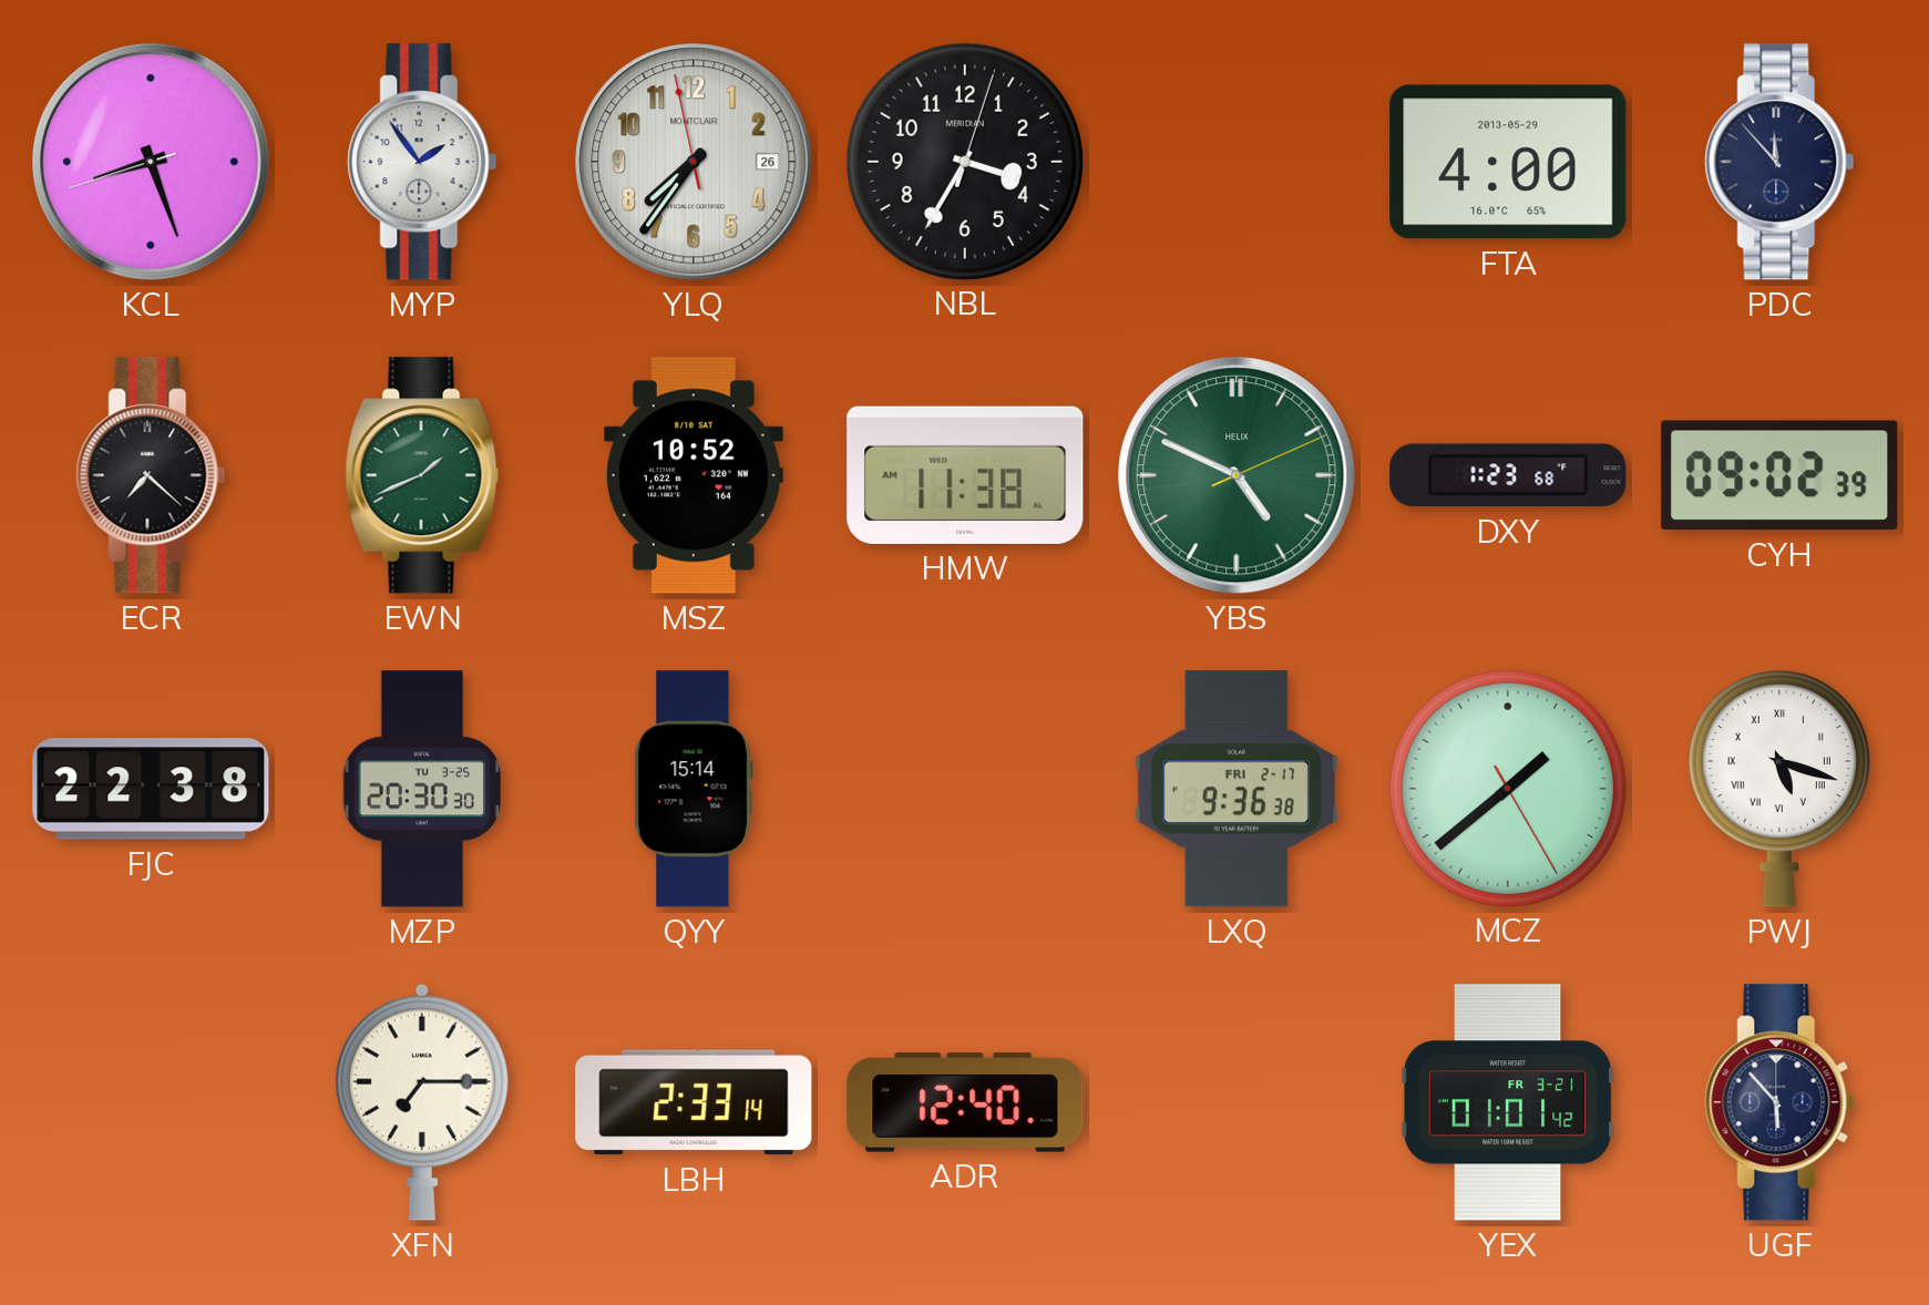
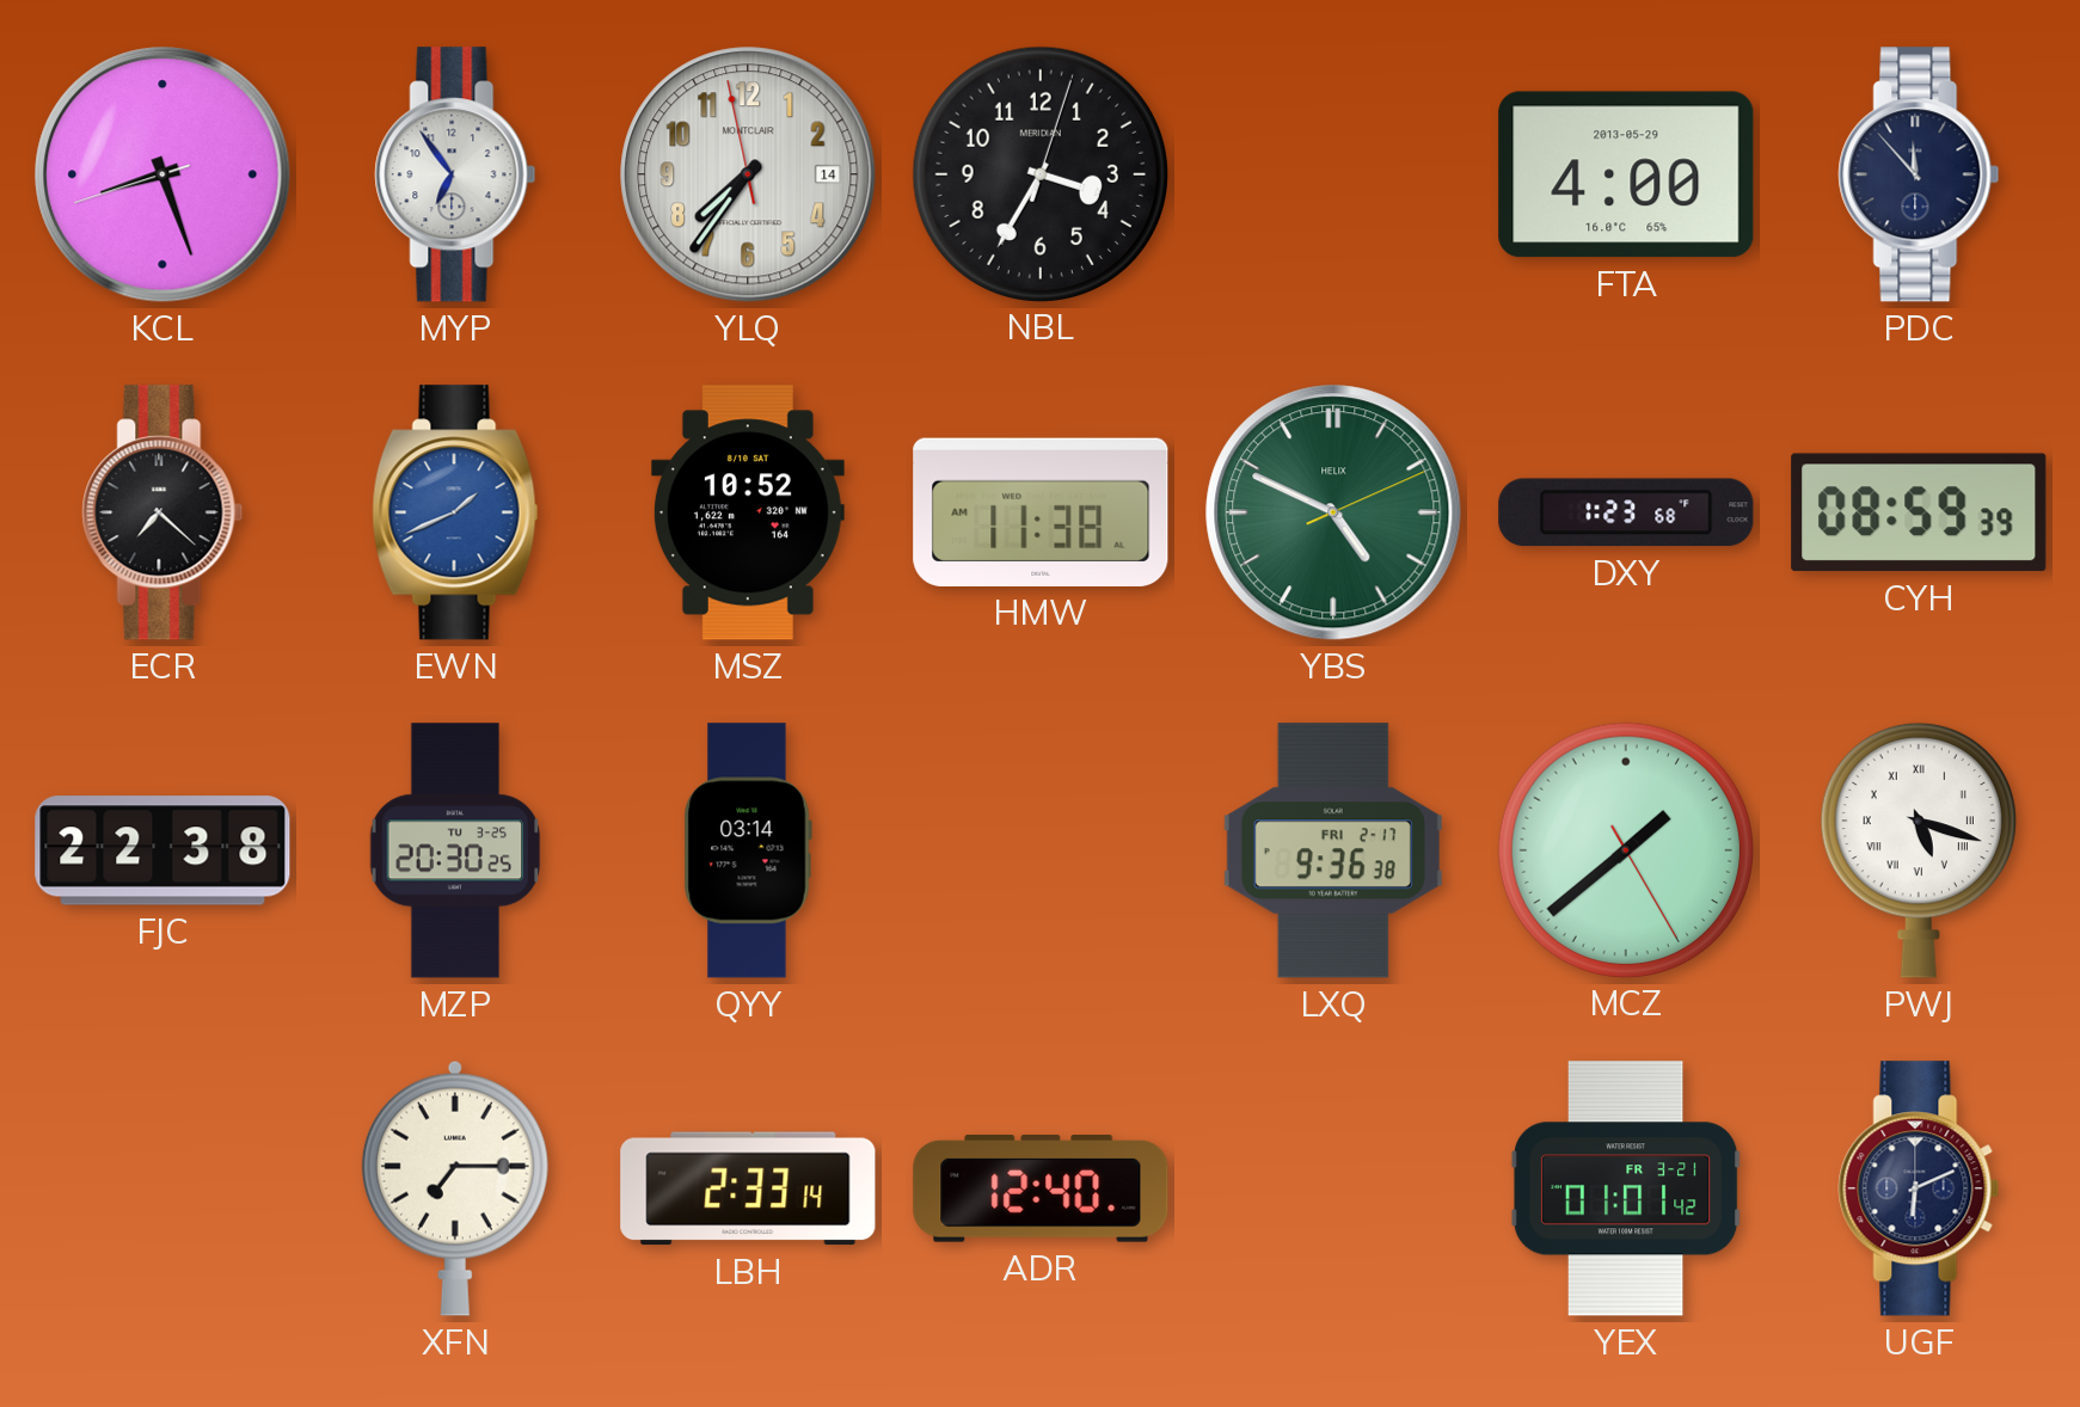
MYP: 1:54 -> 6:54
YLQ date: 26 -> 14
EWN dial: green -> blue
CYH: 09:02 -> 08:59
MZP: 20:30:30 -> 20:30:25
QYY: 15:14 -> 03:14
UGF: 5:53 -> 6:11
